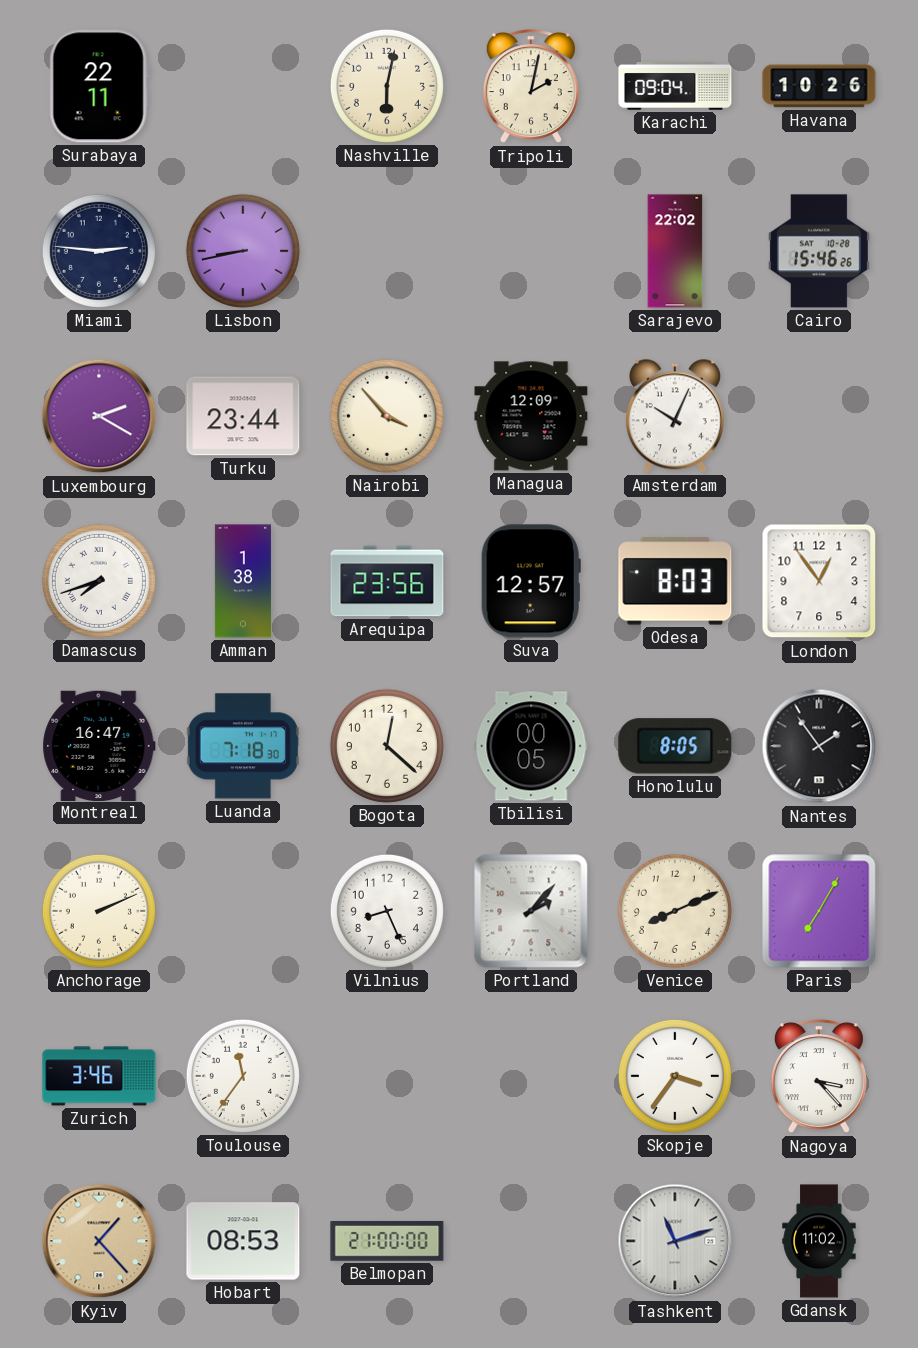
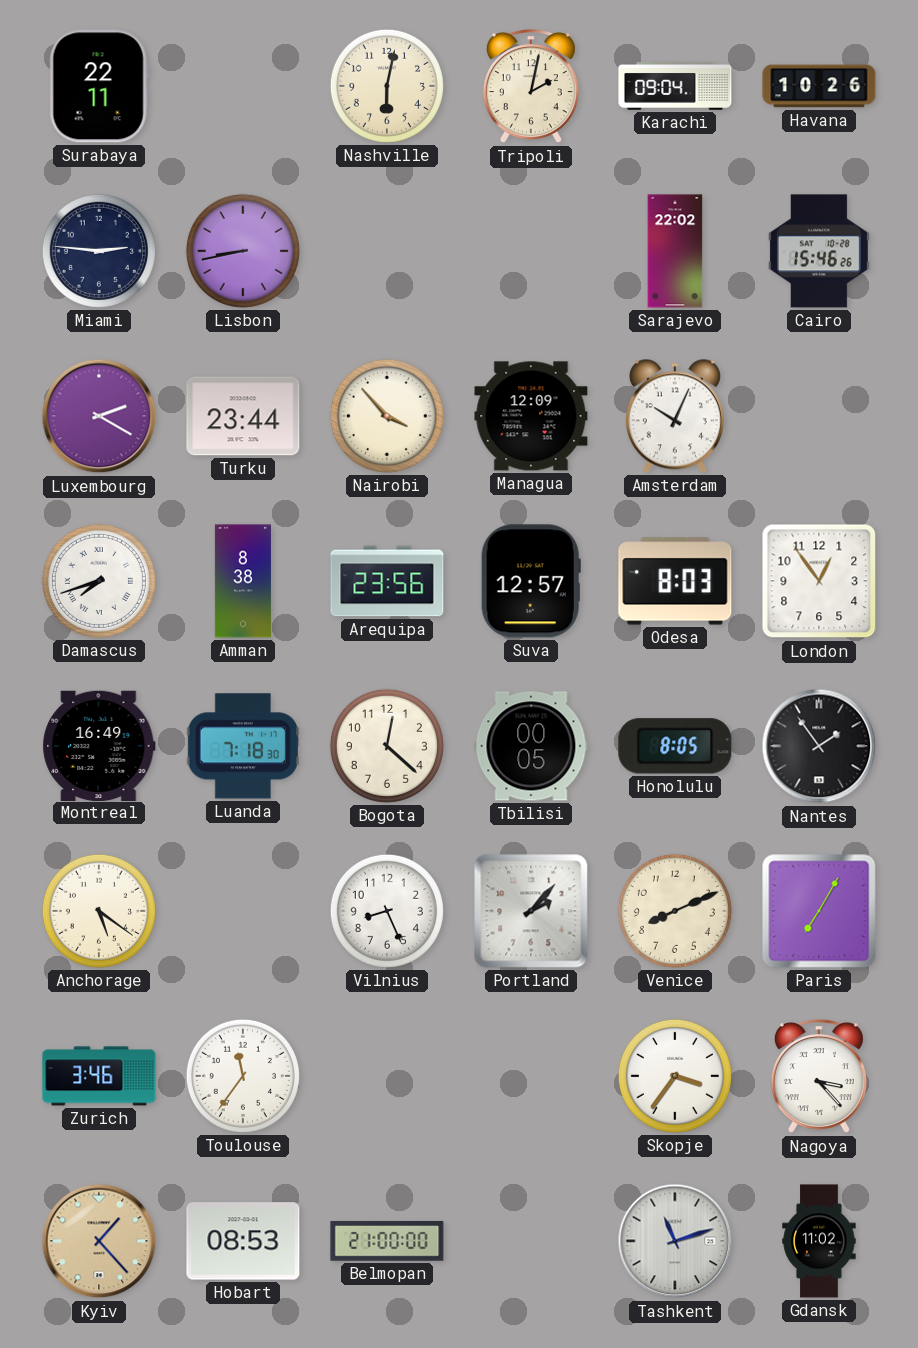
Amman: 1:38 -> 8:38
Montreal: 16:47 -> 16:49
Anchorage: 2:11 -> 5:21
